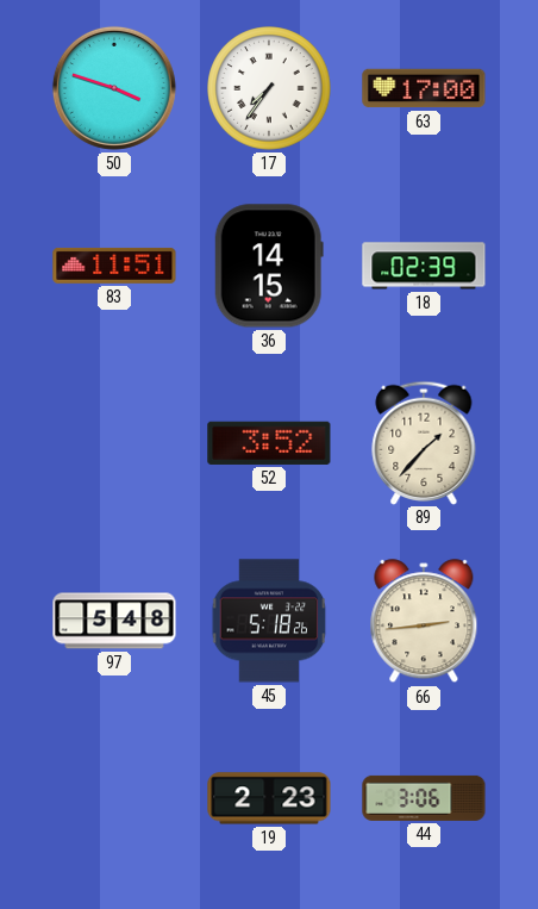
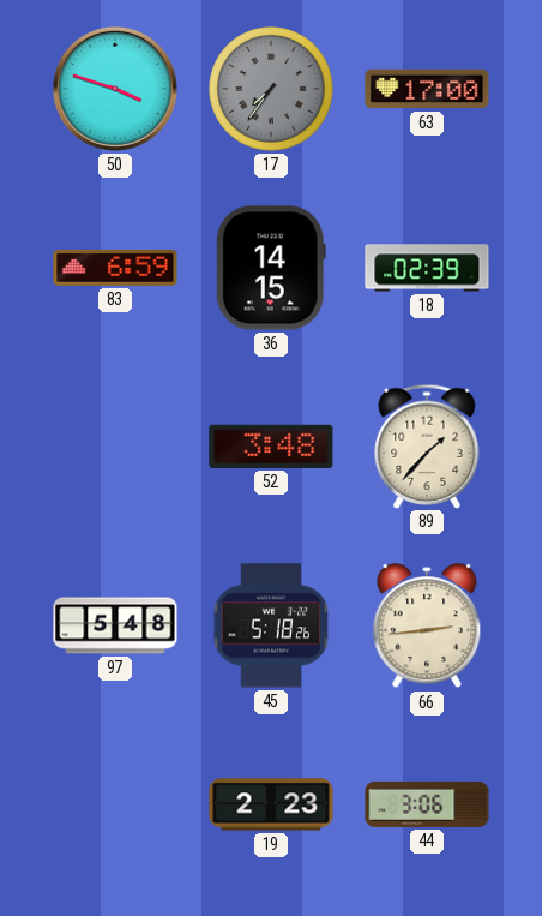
17 dial: white -> grey
83: 11:51 -> 6:59
52: 3:52 -> 3:48
